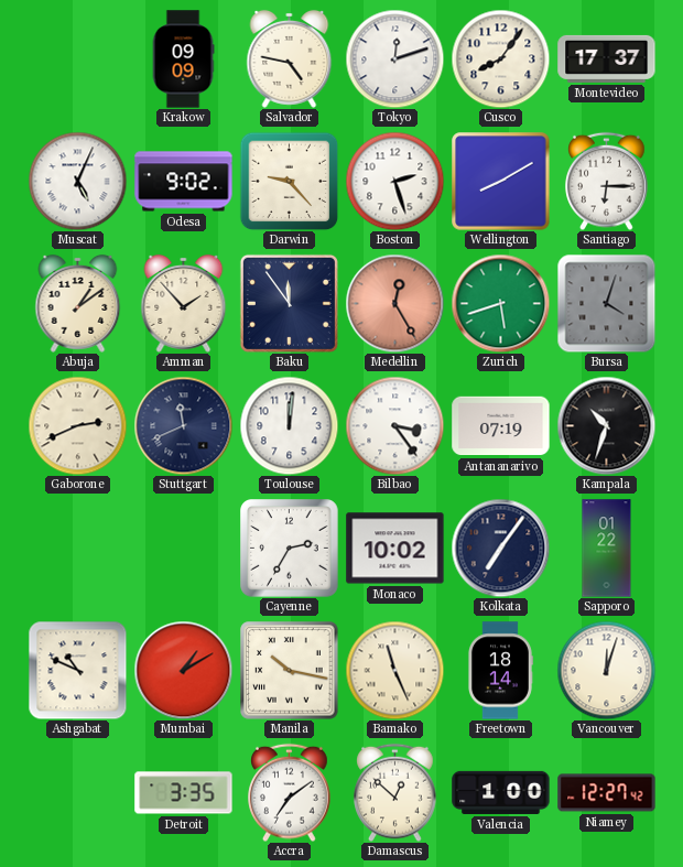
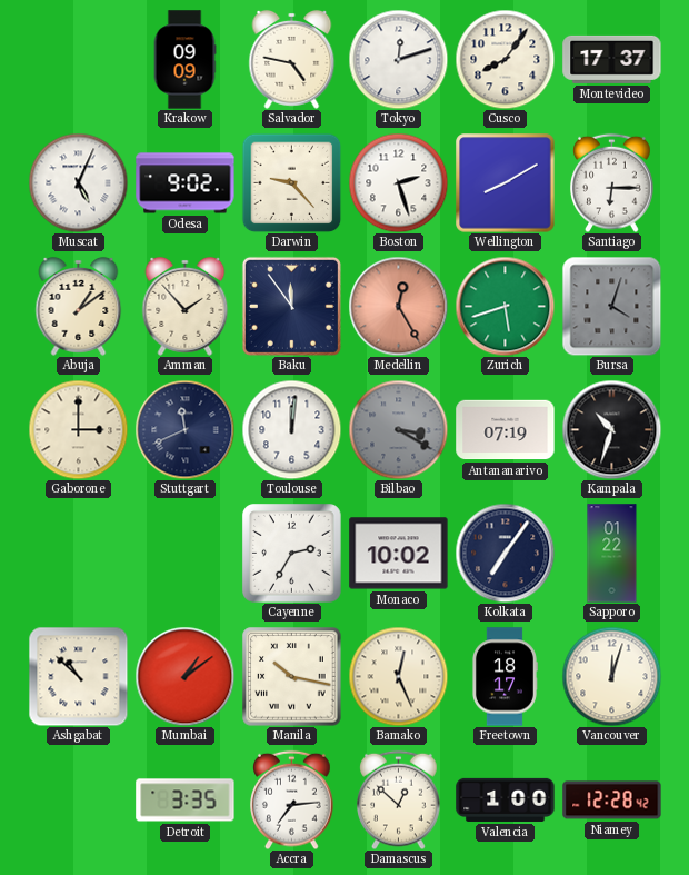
Gaborone: 2:41 -> 3:00
Bilbao: 3:24 -> 3:20
Bilbao dial: white -> grey
Ashgabat: 10:49 -> 10:52
Mumbai: 1:10 -> 1:09
Bamako: 11:26 -> 12:26
Freetown: 18:14 -> 18:17
Accra: 7:09 -> 7:14
Niamey: 12:27 -> 12:28
